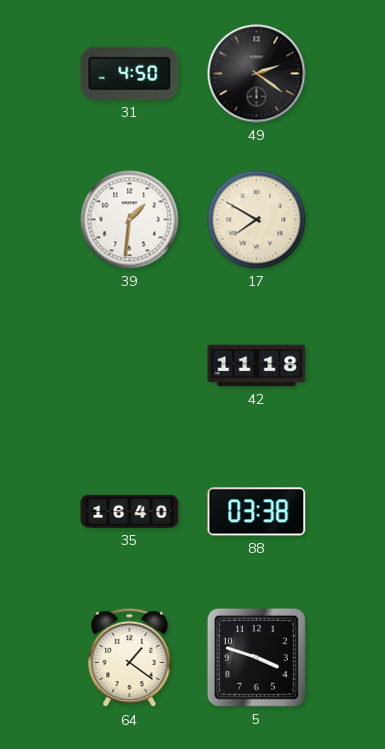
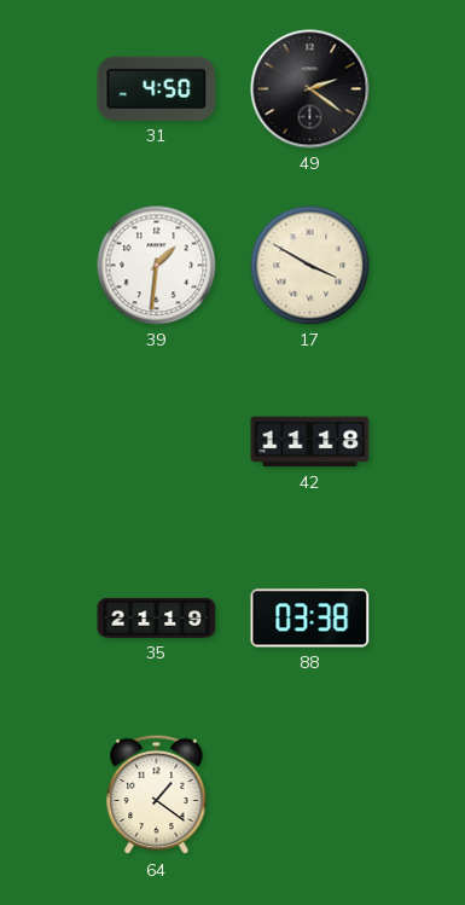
17: 7:50 -> 3:50
35: 16:40 -> 21:19
5: 3:48 -> none
